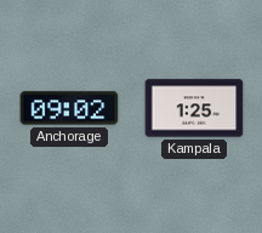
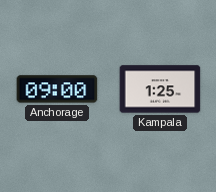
Anchorage: 09:02 -> 09:00
